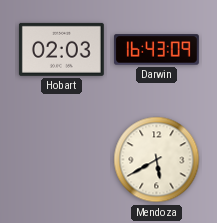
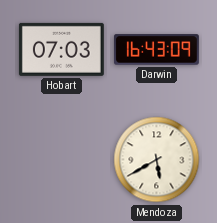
Hobart: 02:03 -> 07:03
